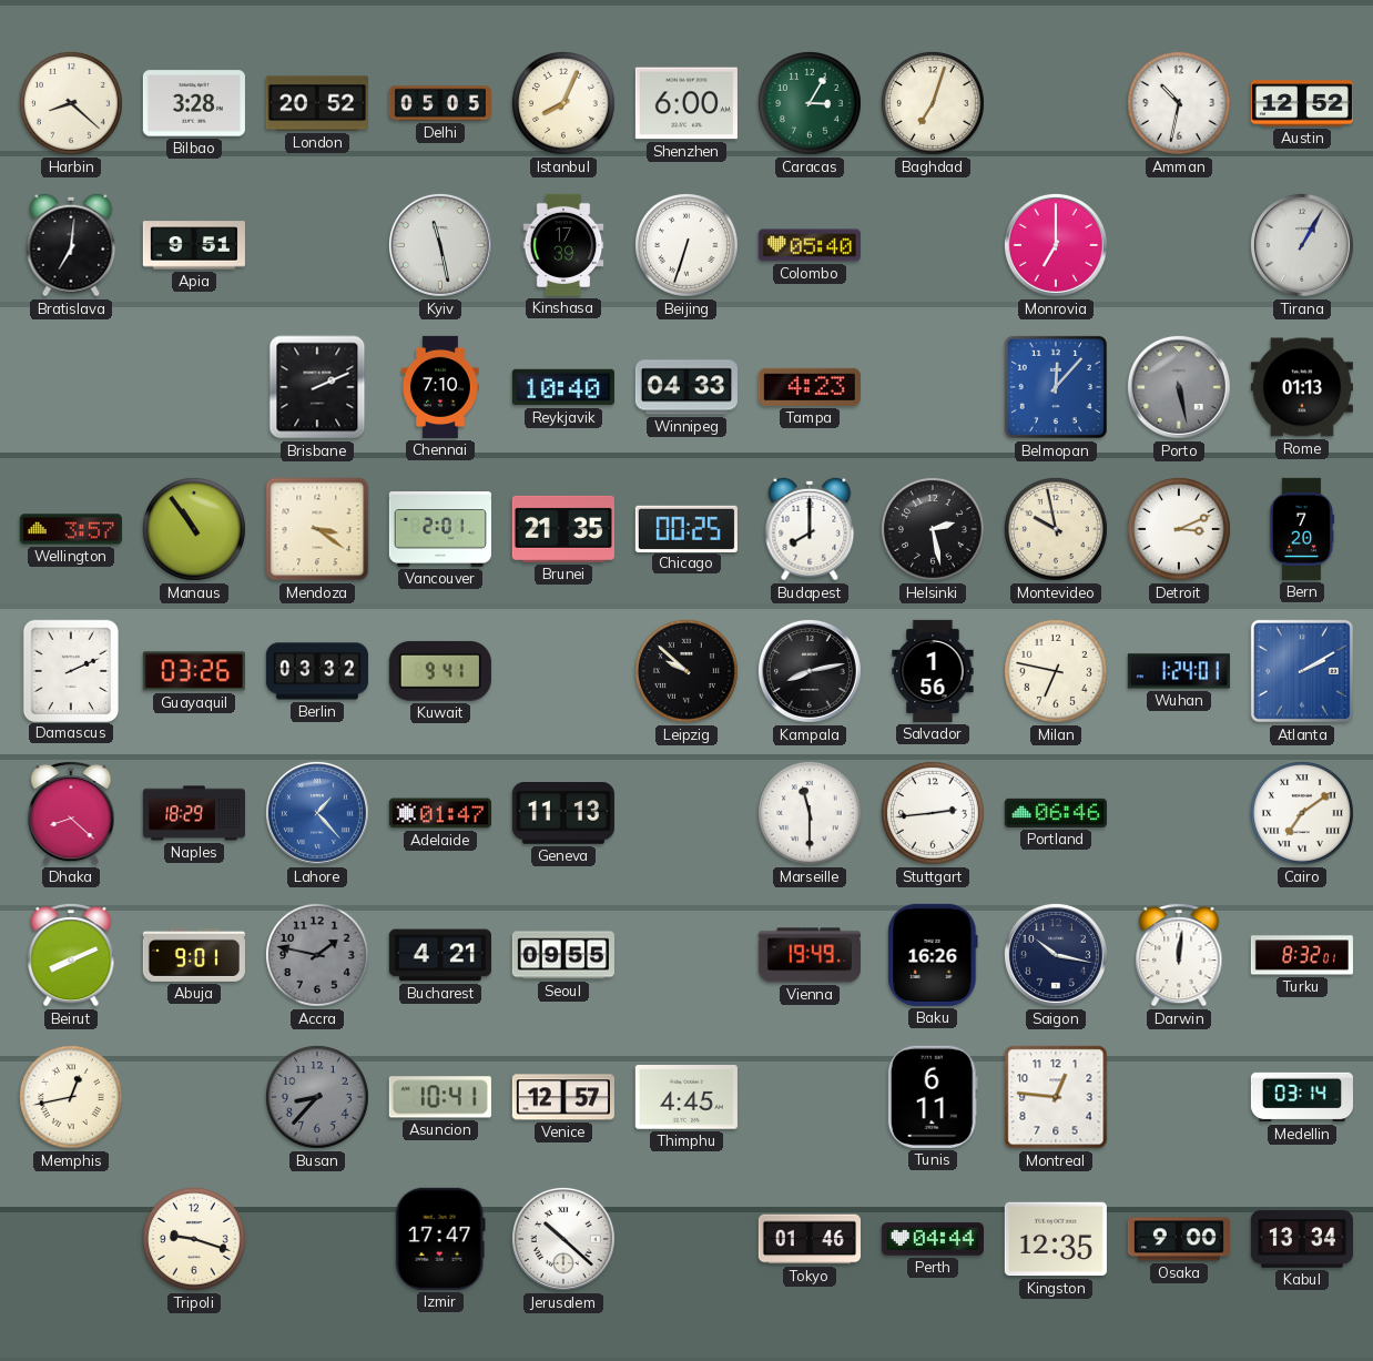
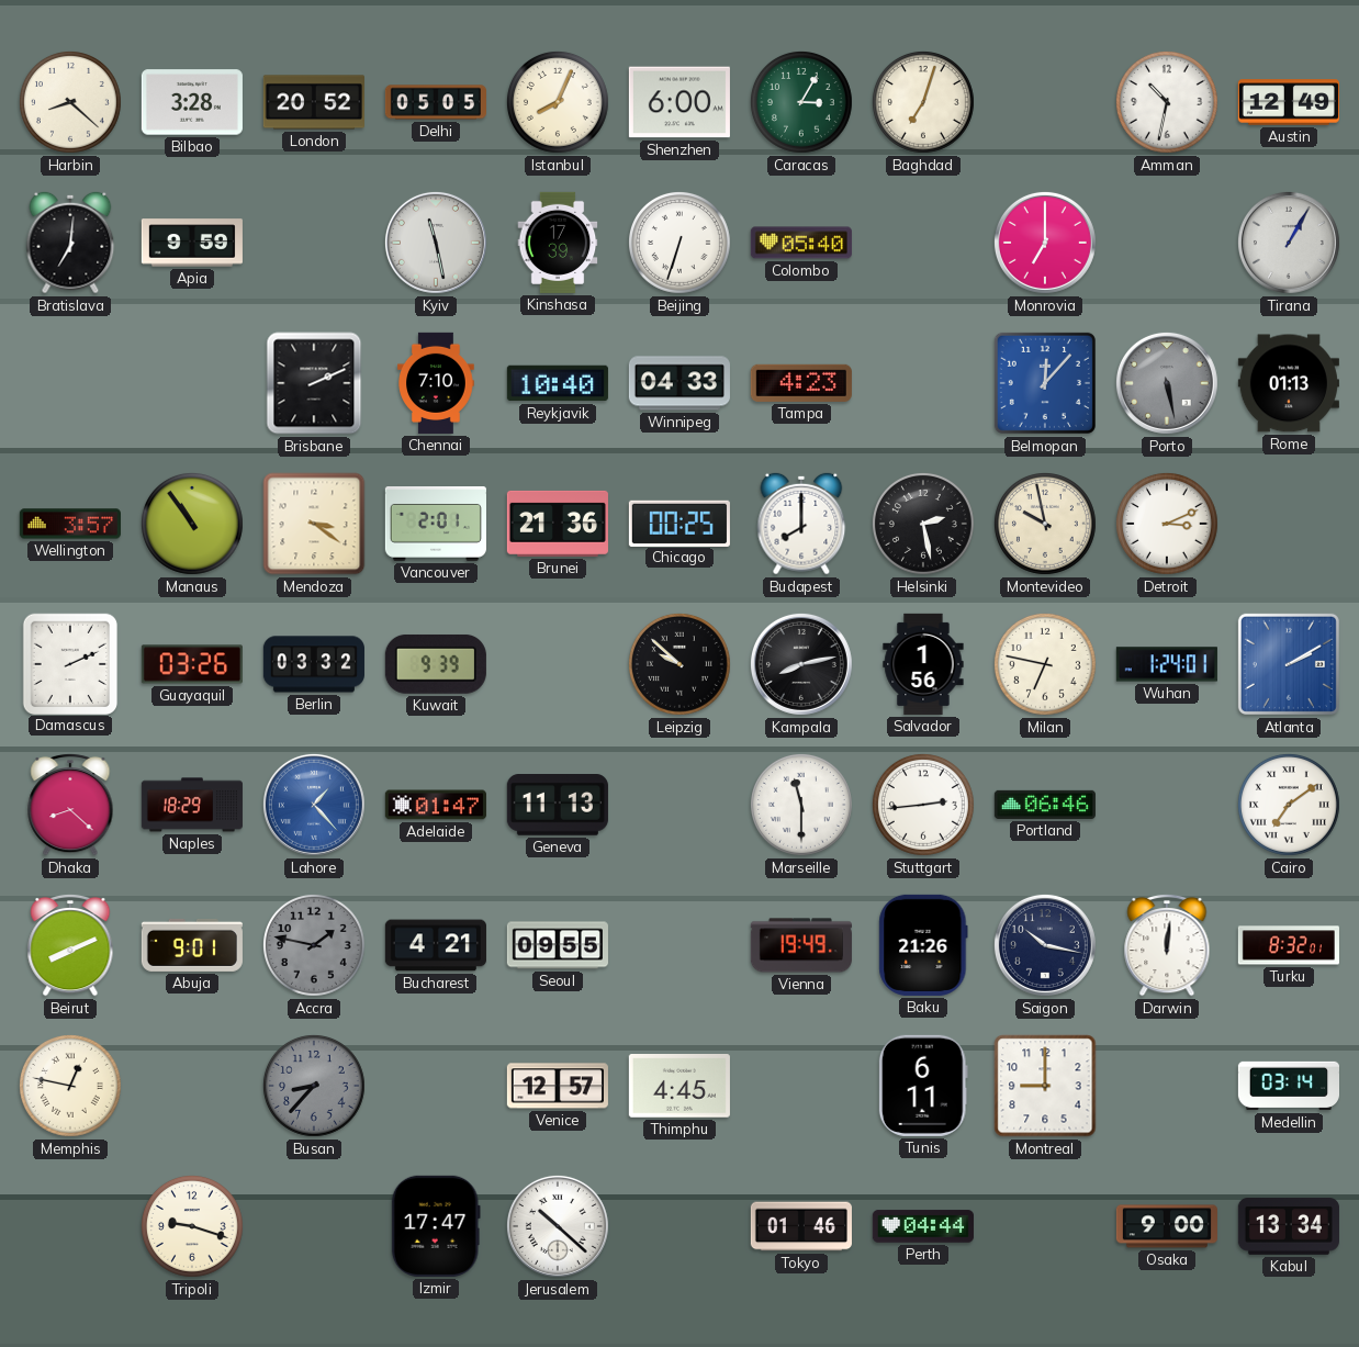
Austin: 12:52 -> 12:49
Apia: 9:51 -> 9:59
Brunei: 21:35 -> 21:36
Bern: 7:20 -> none
Kuwait: 9:41 -> 9:39
Baku: 16:26 -> 21:26
Memphis: 12:43 -> 12:47
Asuncion: 10:41 -> none
Montreal: 12:46 -> 9:00
Kingston: 12:35 -> none
